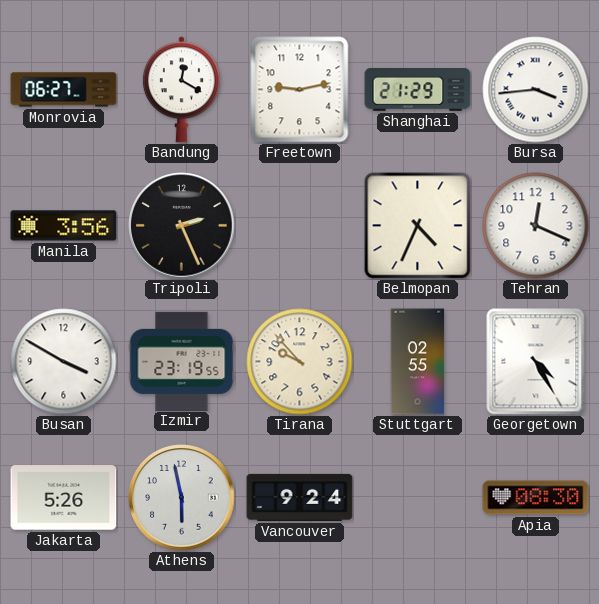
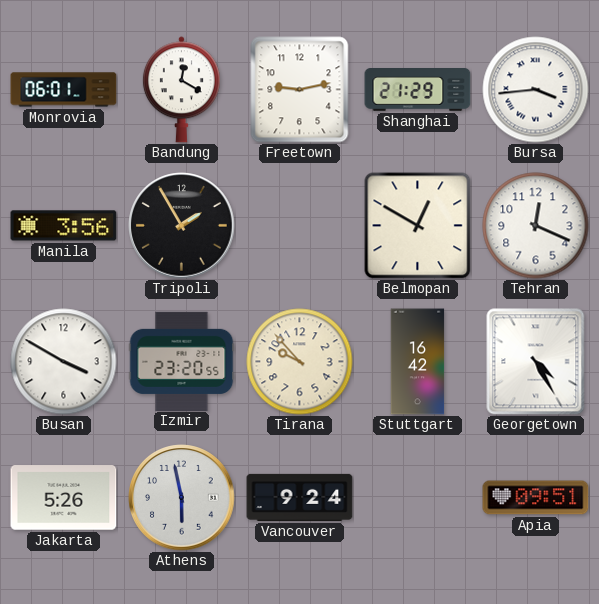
Monrovia: 06:27 -> 06:01
Tripoli: 2:26 -> 1:55
Belmopan: 4:34 -> 12:50
Izmir: 23:19 -> 23:20
Stuttgart: 02:55 -> 16:42
Apia: 08:30 -> 09:51
